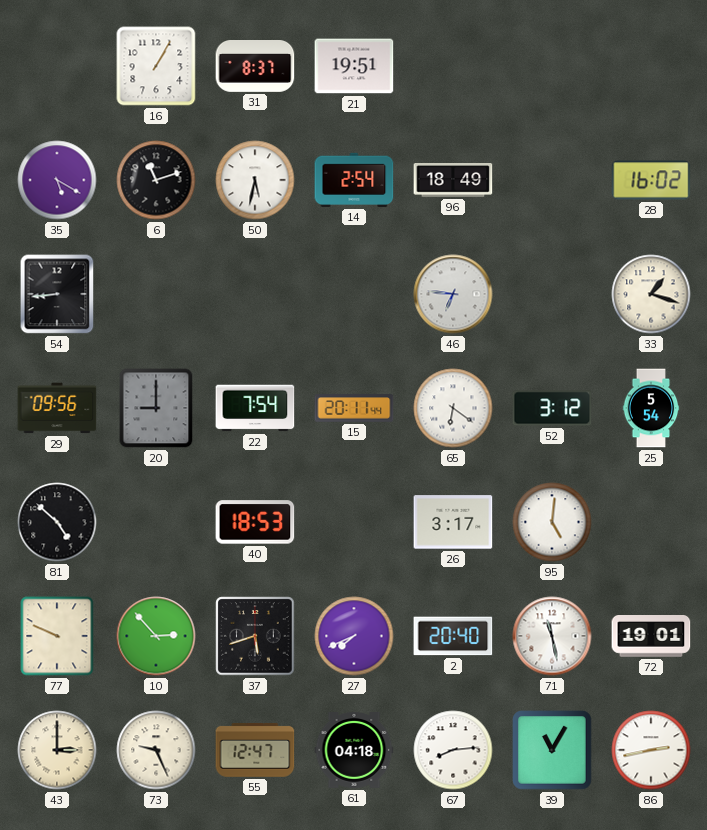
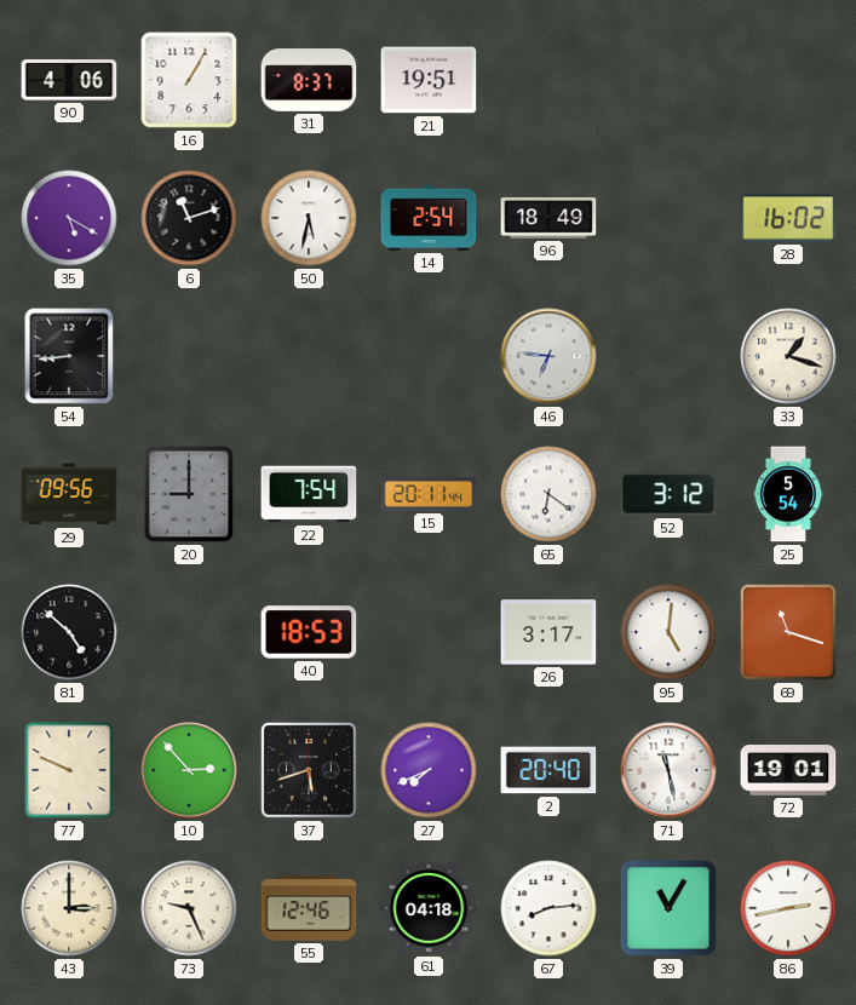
90: none -> 4:06
69: none -> 11:18
55: 12:47 -> 12:46
